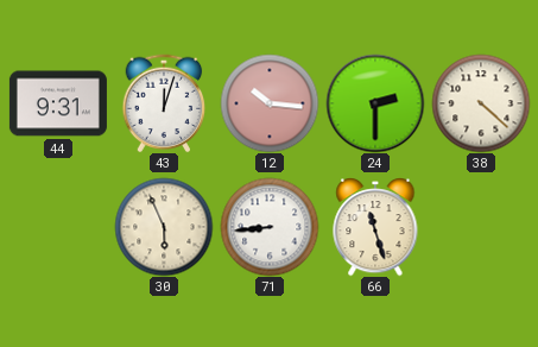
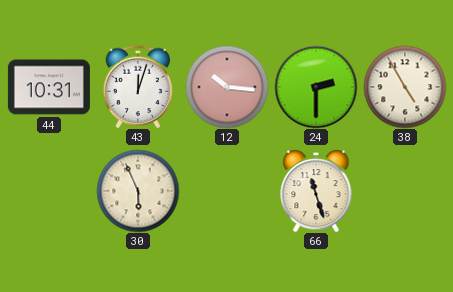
44: 9:31 -> 10:31
38: 4:22 -> 4:55
71: 8:44 -> none
